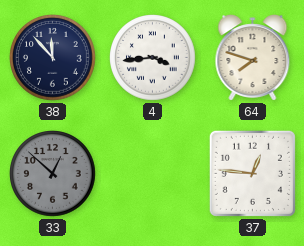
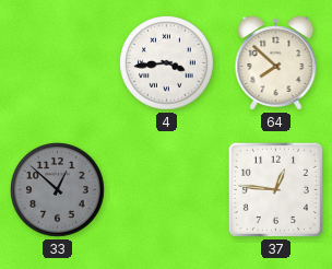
38: 11:53 -> none
64: 7:48 -> 7:52
